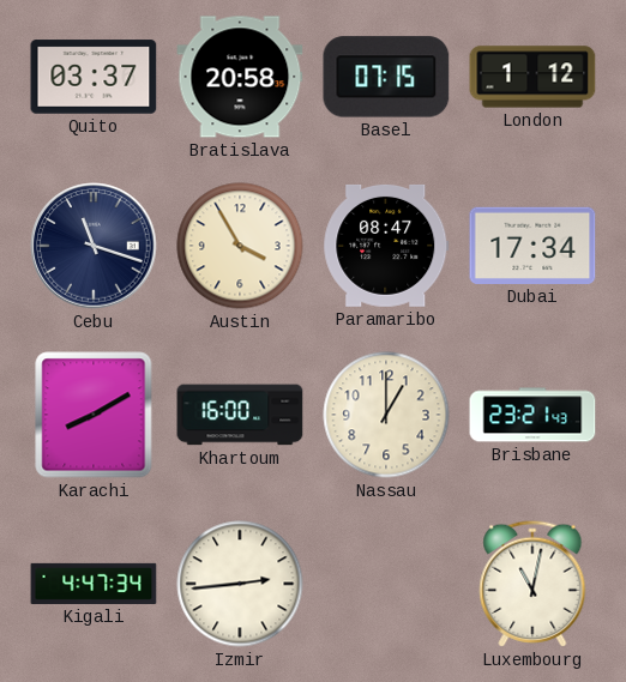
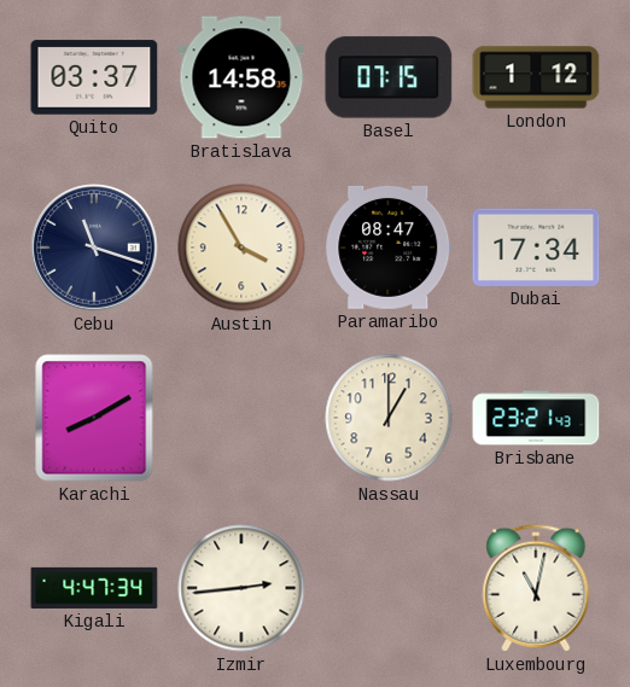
Bratislava: 20:58 -> 14:58
Khartoum: 16:00 -> none
